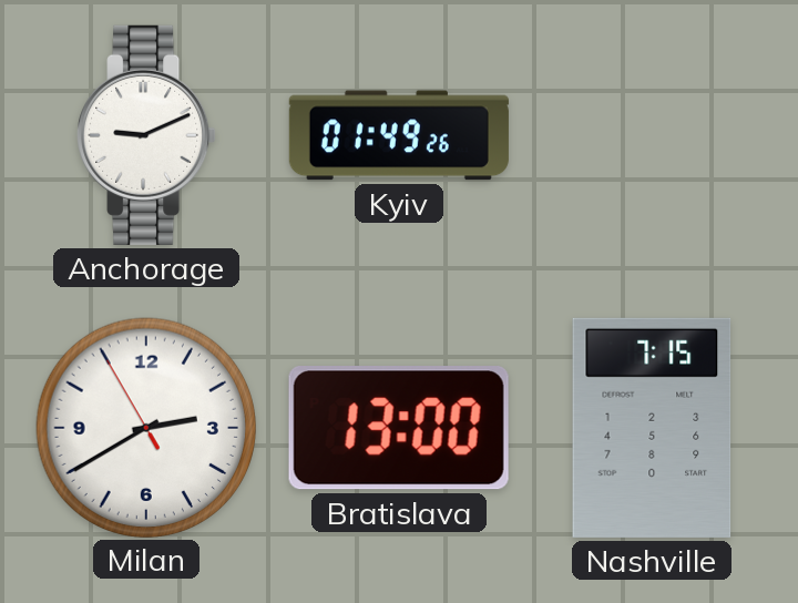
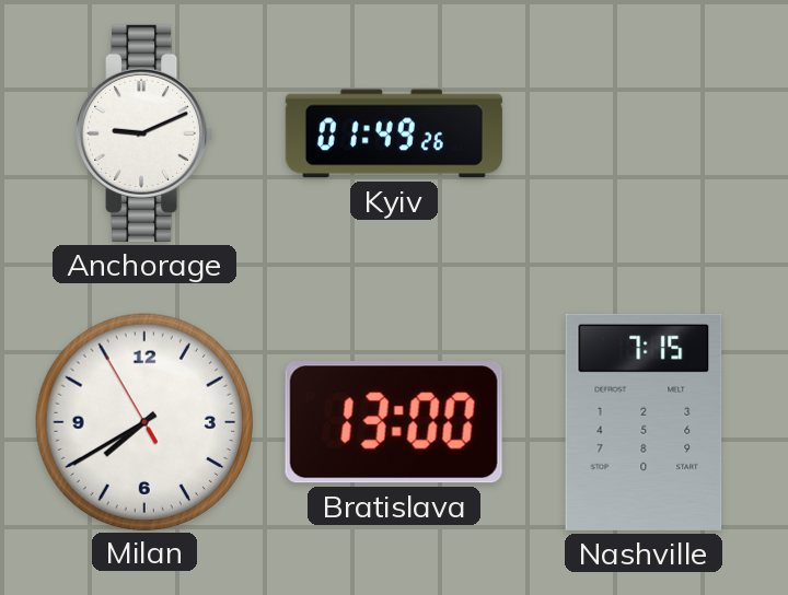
Milan: 2:39 -> 7:39
